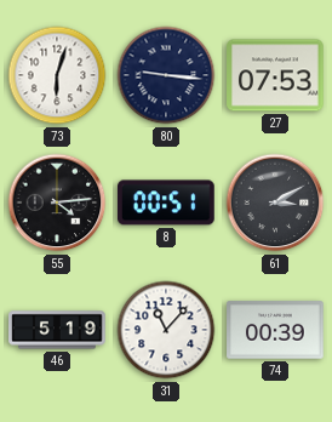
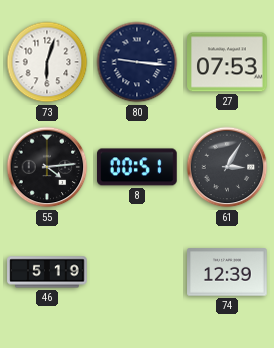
61: 3:10 -> 3:05
31: 11:07 -> none
74: 00:39 -> 12:39
